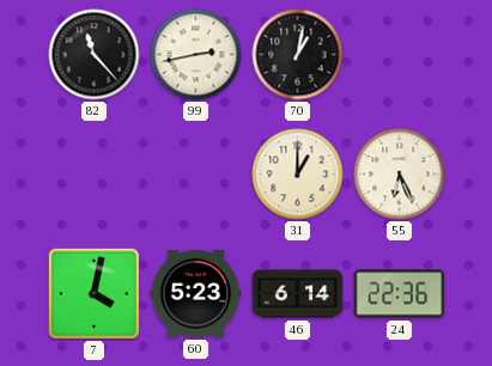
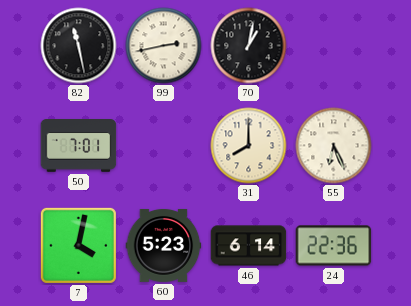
82: 11:23 -> 11:28
50: none -> 7:01
31: 1:00 -> 8:00
